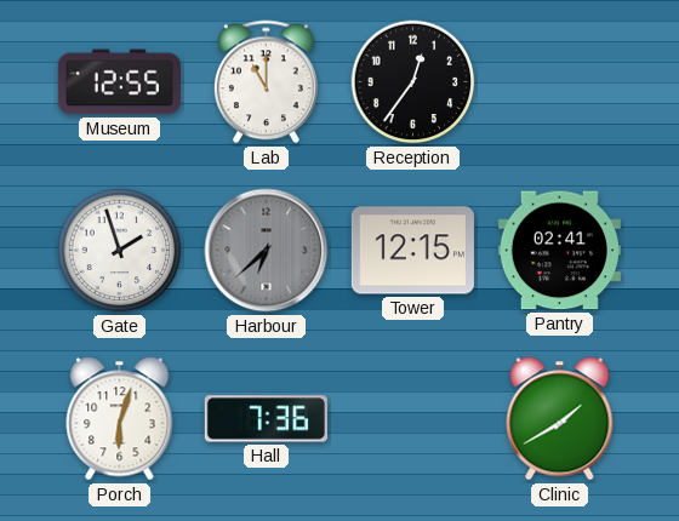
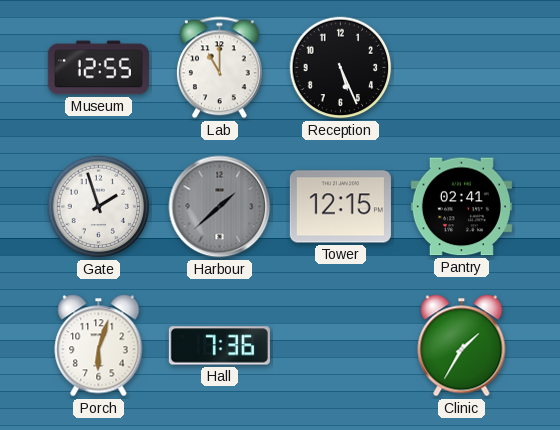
Reception: 12:36 -> 5:26
Harbour: 6:38 -> 1:38
Clinic: 1:40 -> 1:35
